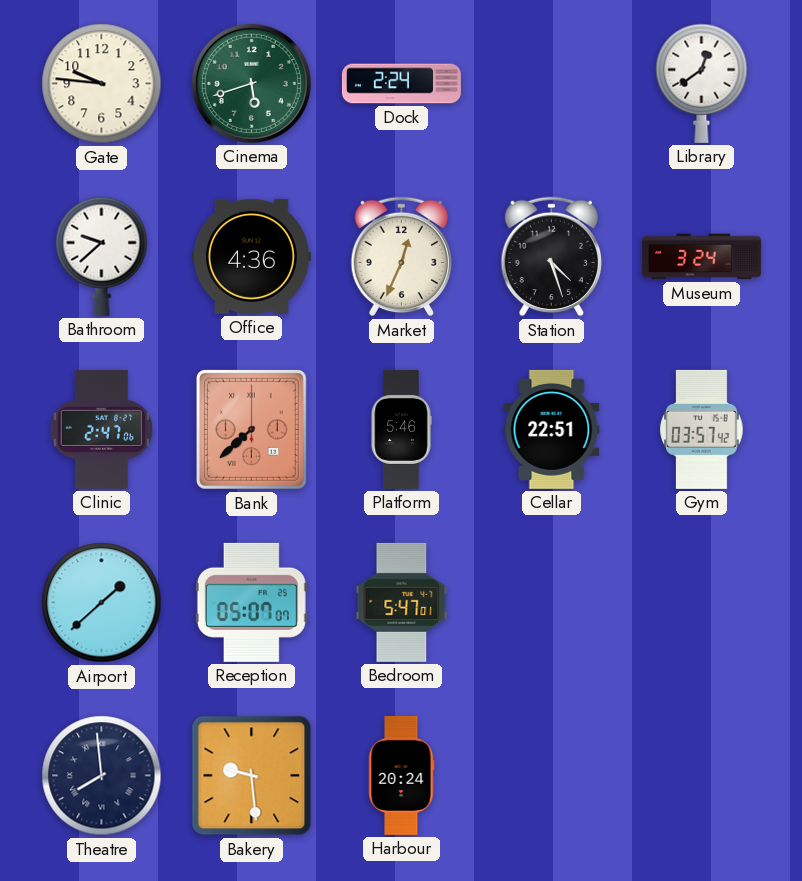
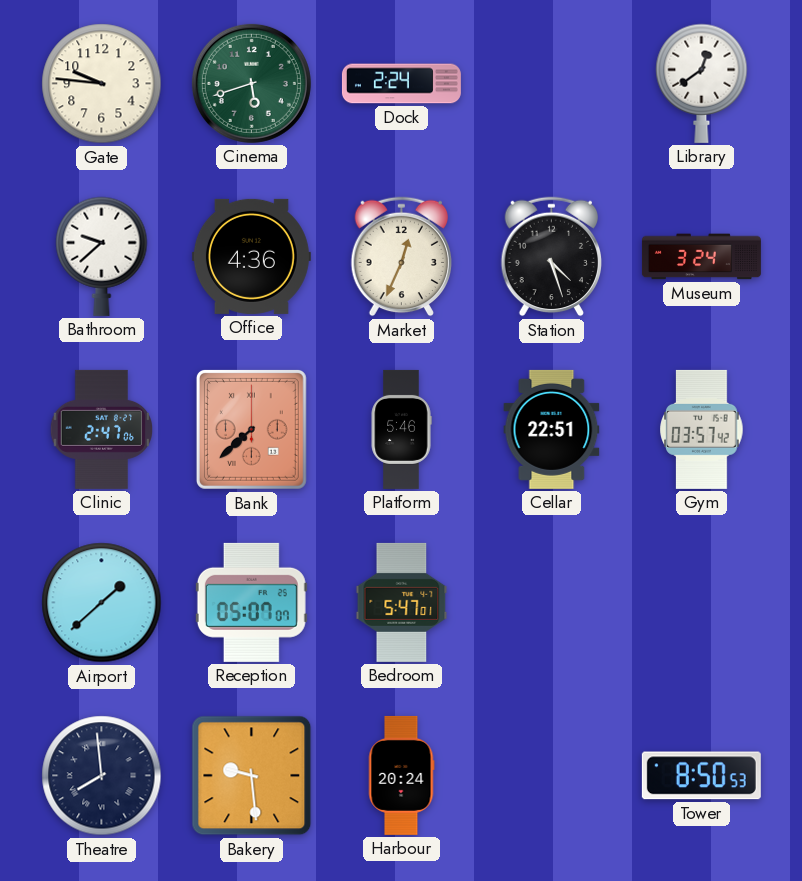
Tower: none -> 8:50
